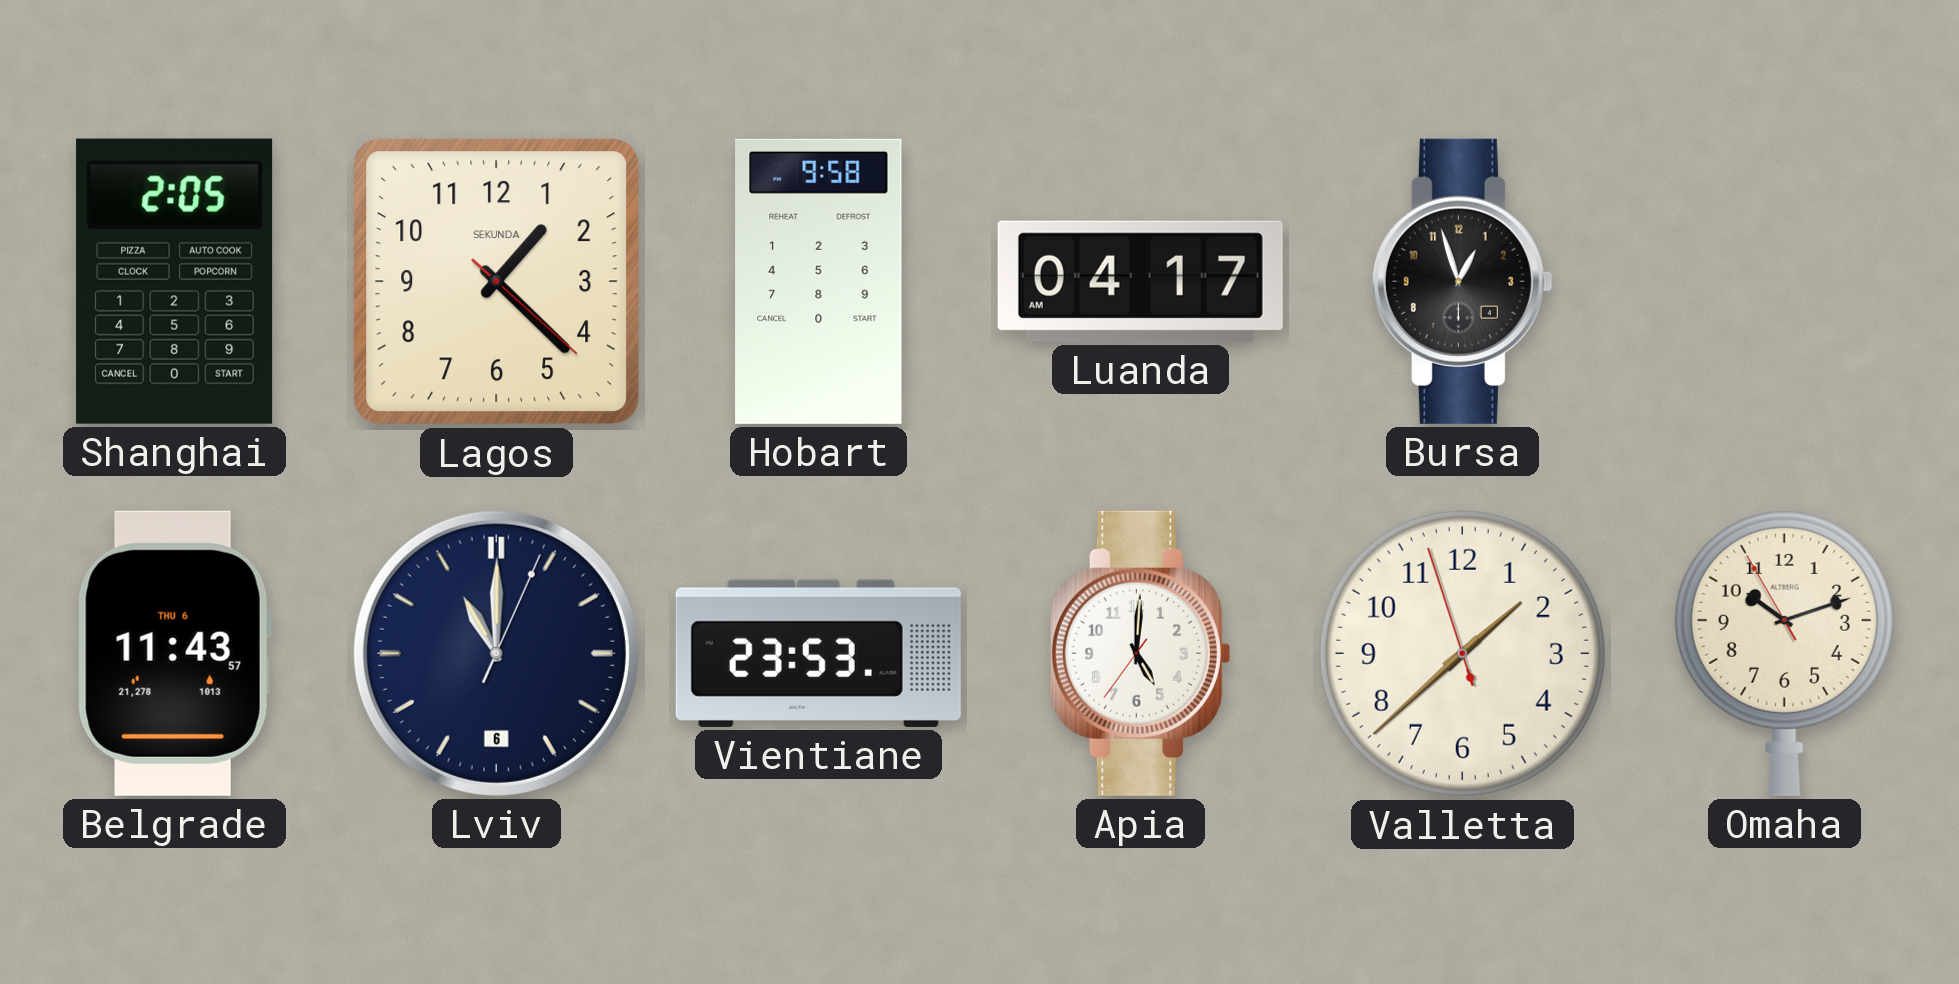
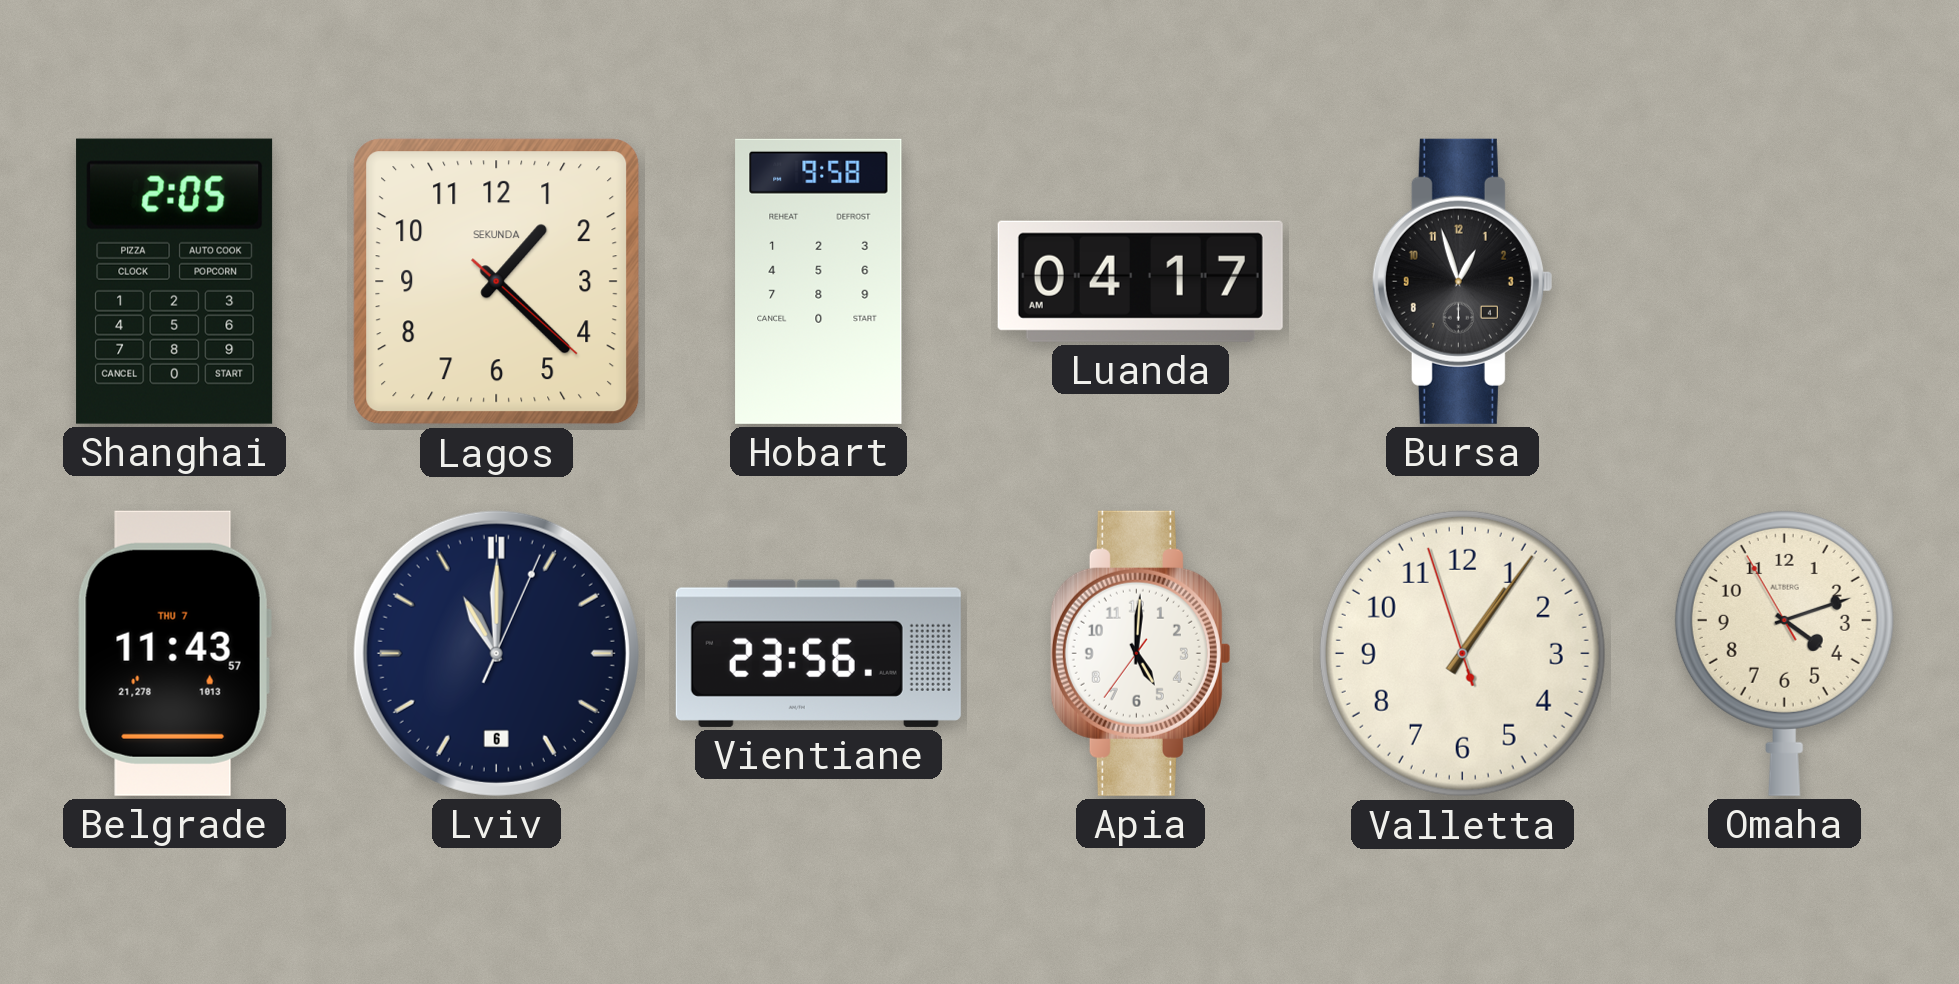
Belgrade date: THU 6 -> THU 7
Vientiane: 23:53 -> 23:56
Valletta: 1:37 -> 1:05
Omaha: 10:11 -> 4:11
